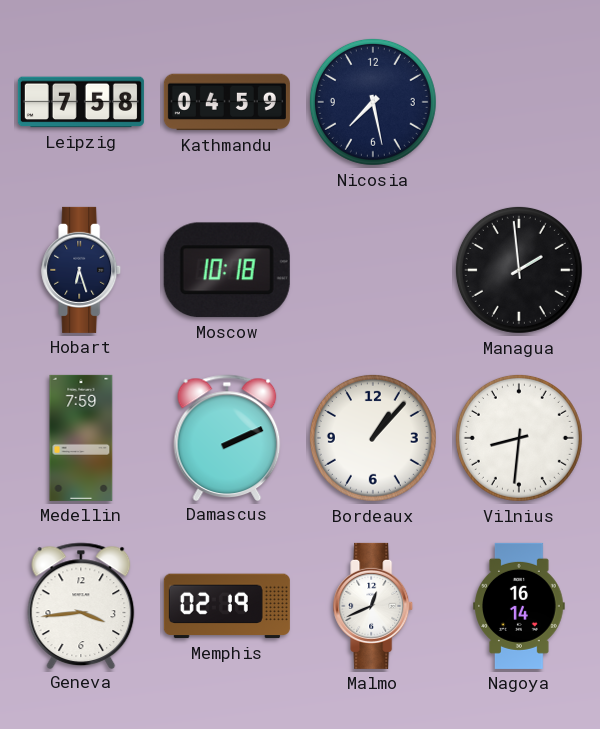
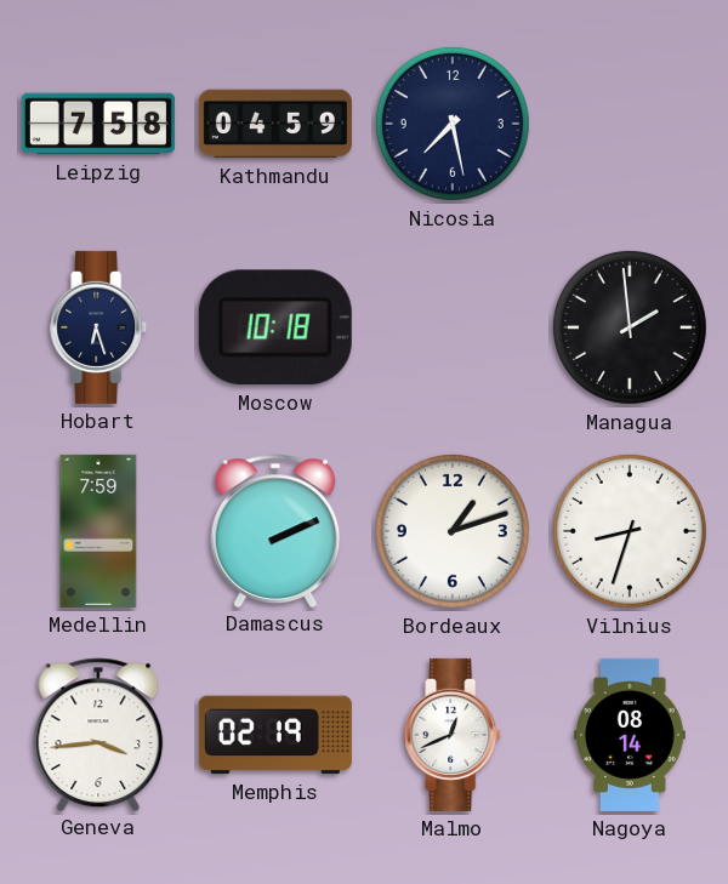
Bordeaux: 1:07 -> 1:12
Vilnius: 8:31 -> 8:33
Nagoya: 16:14 -> 08:14
